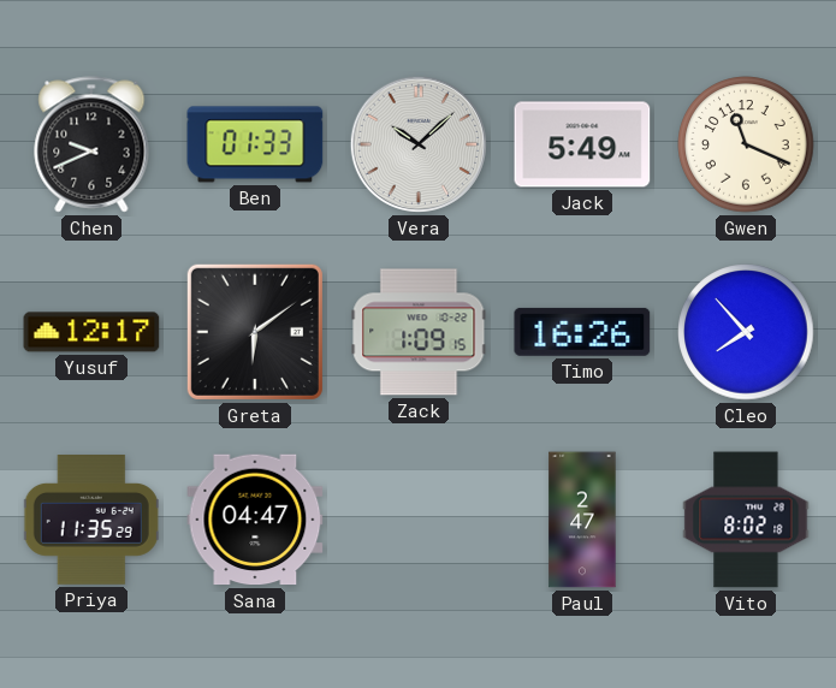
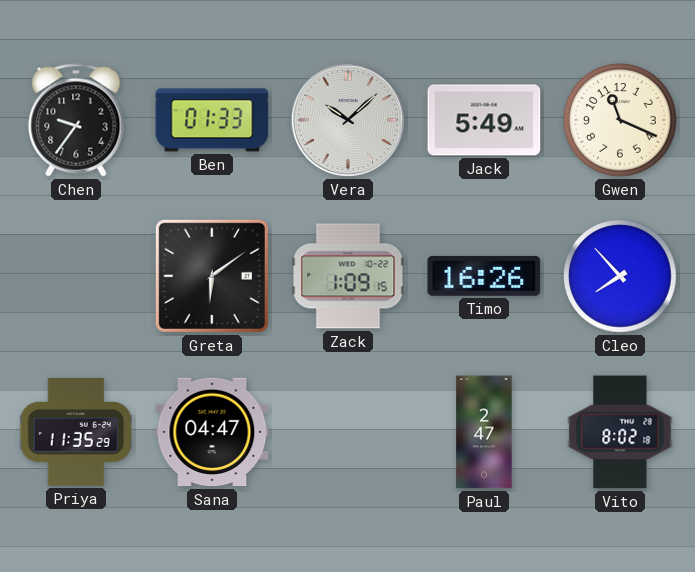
Chen: 9:41 -> 9:36
Yusuf: 12:17 -> none
